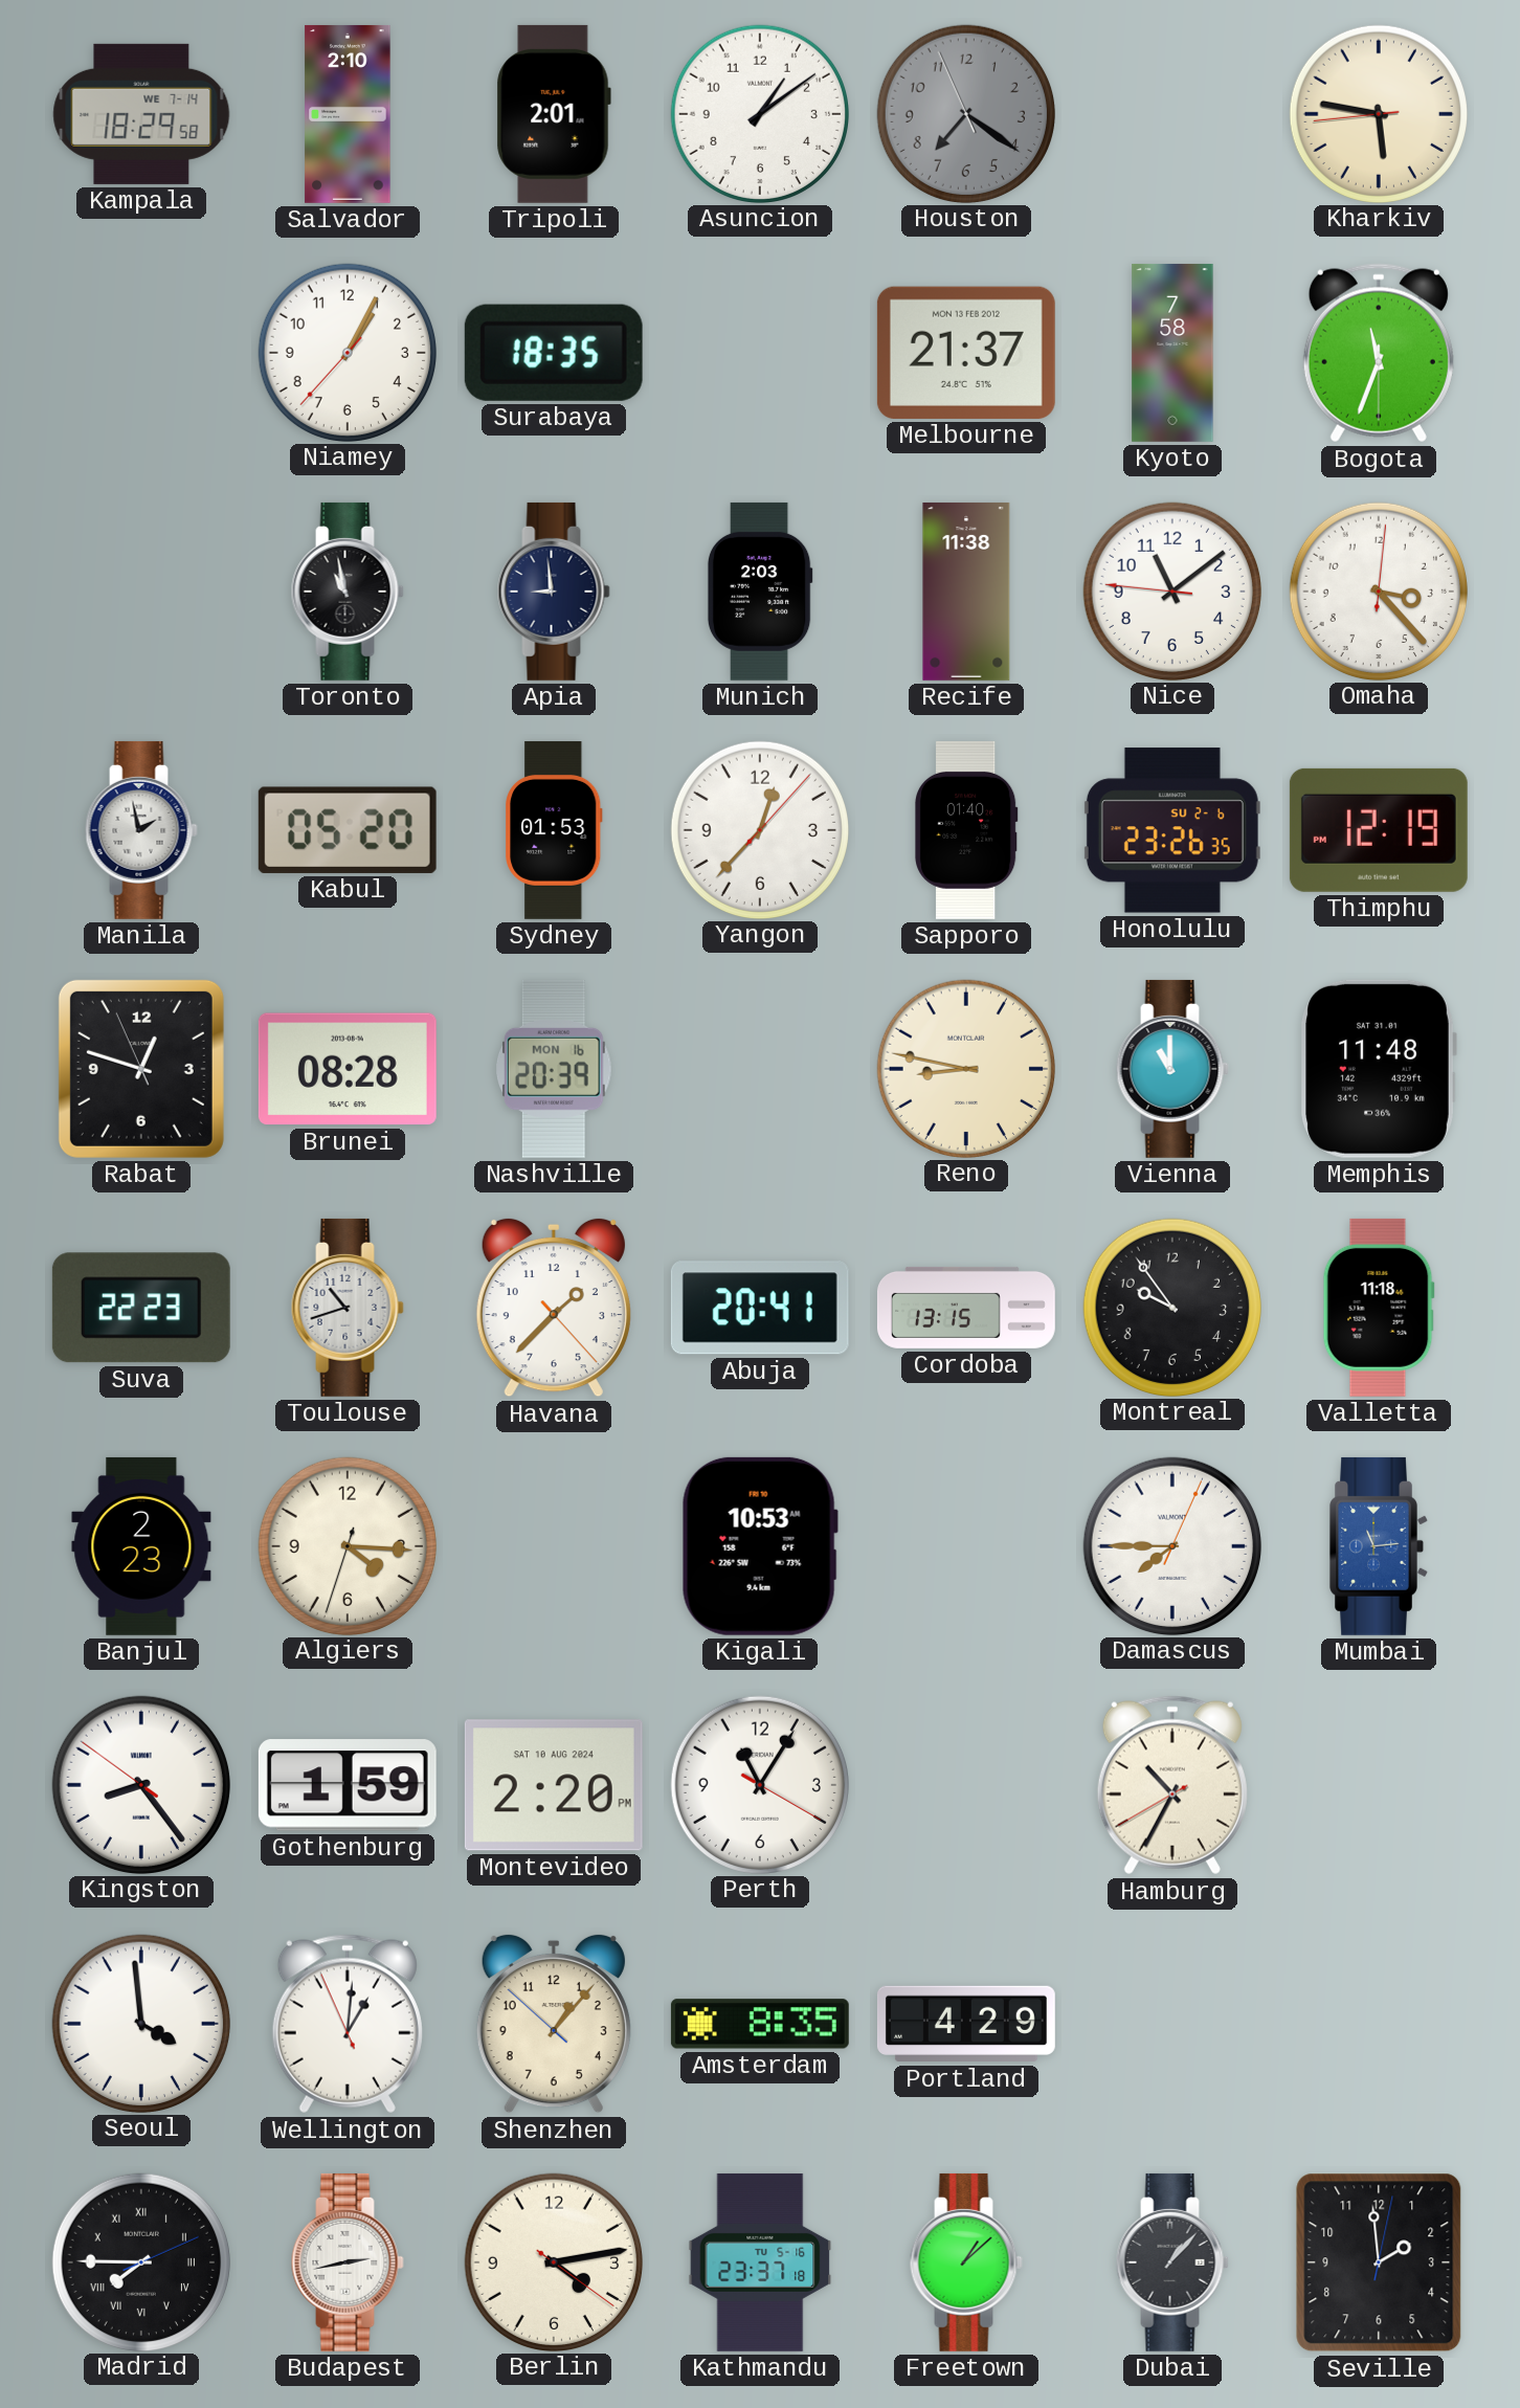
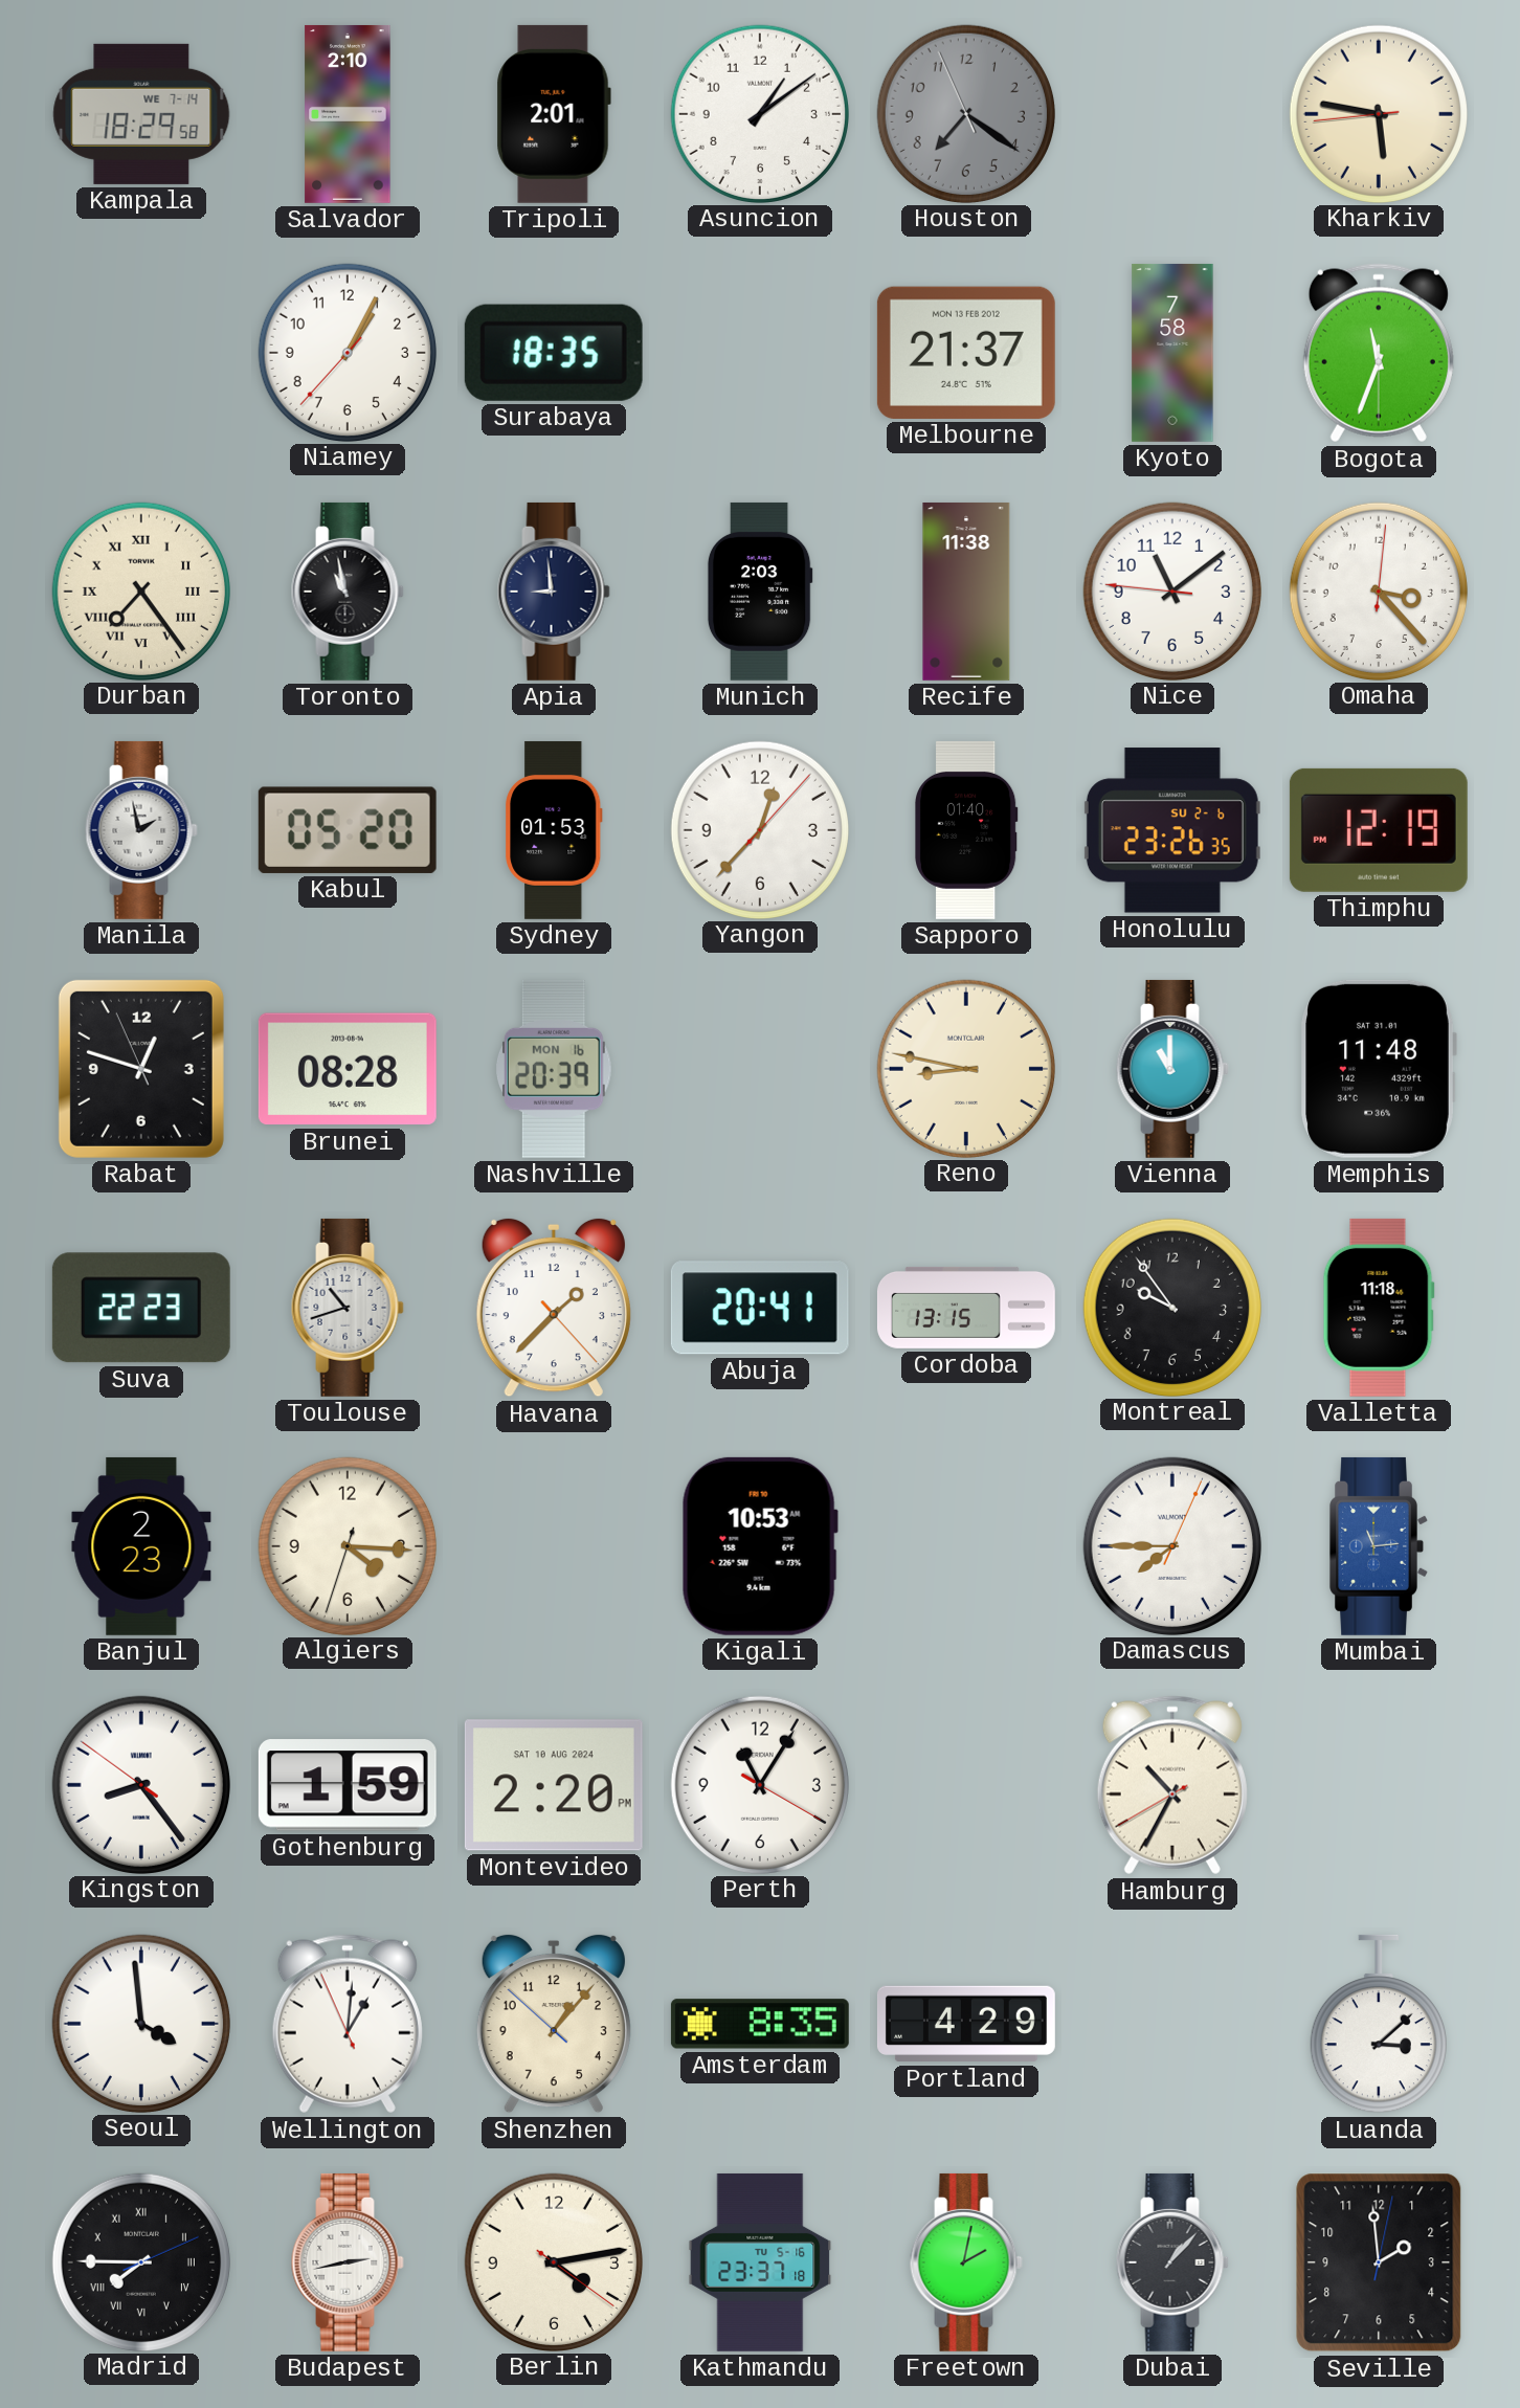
Durban: none -> 7:24
Luanda: none -> 3:08
Freetown: 1:08 -> 2:02
